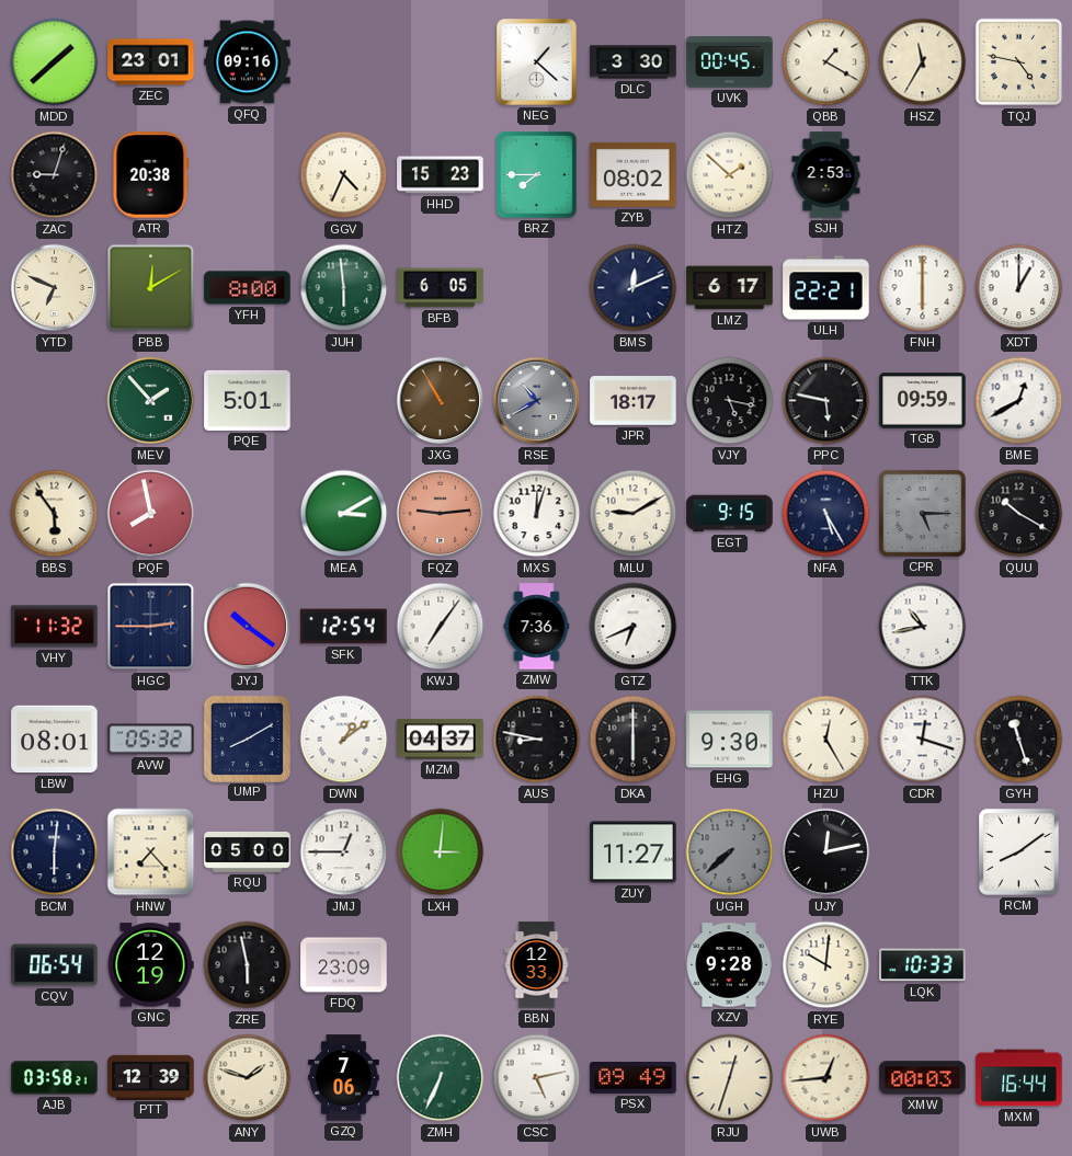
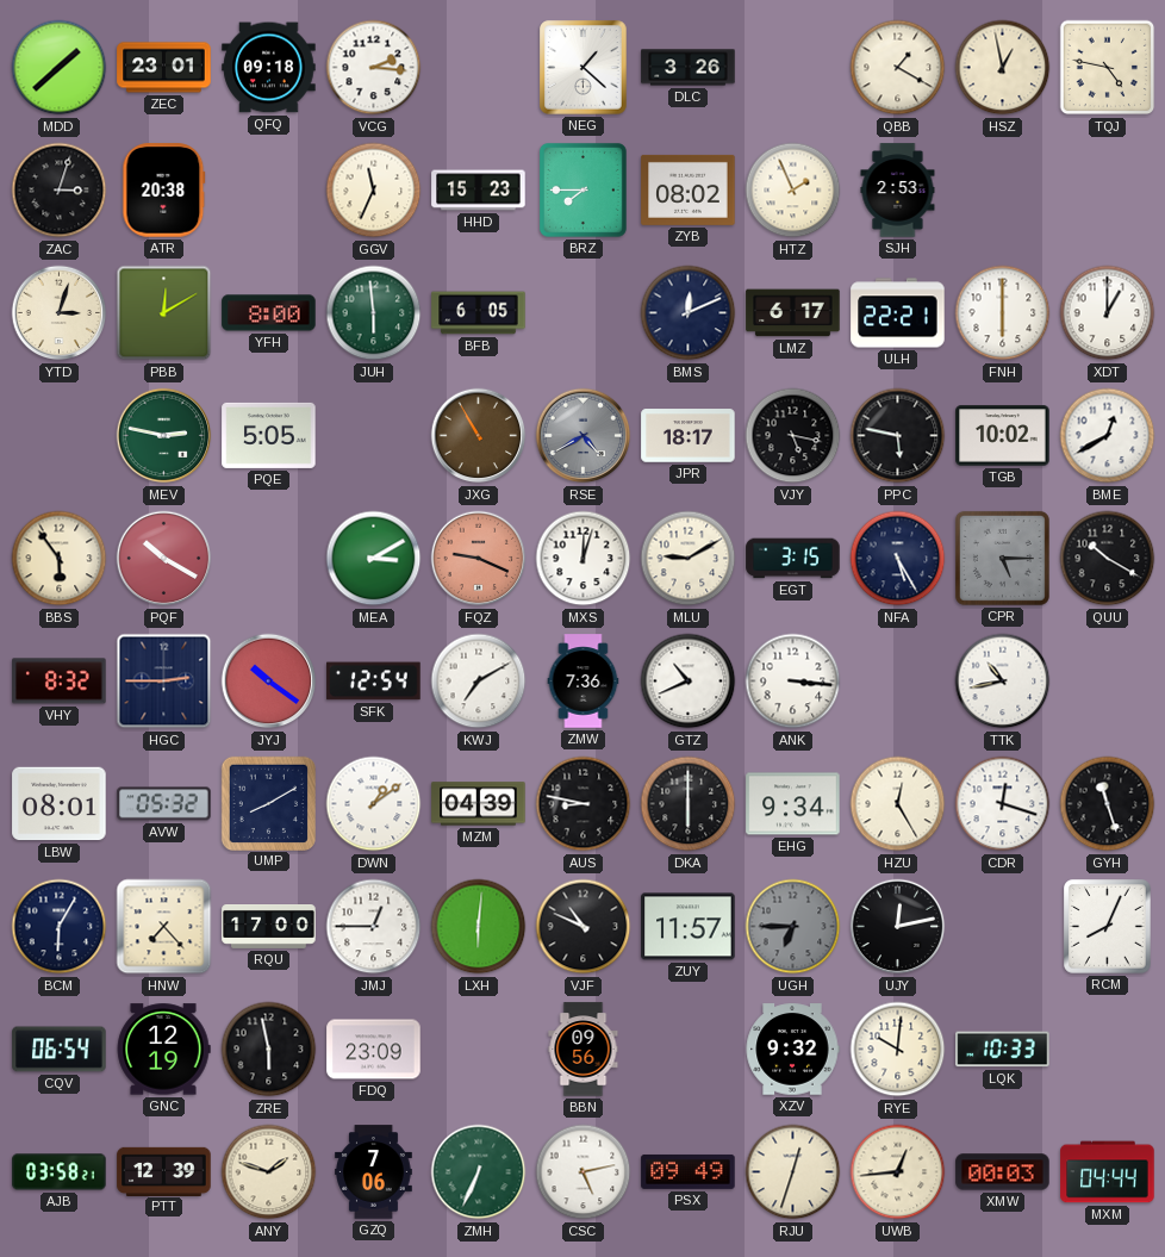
QFQ: 09:16 -> 09:18
VCG: none -> 2:16
DLC: 3:30 -> 3:26
UVK: 00:45 -> none
HSZ: 11:35 -> 12:58
ZAC: 9:03 -> 3:03
GGV: 4:34 -> 11:34
HTZ: 1:52 -> 1:56
YTD: 6:49 -> 3:03
MEV: 1:53 -> 2:47
PQE: 5:01 -> 5:05
RSE: 10:40 -> 4:40
TGB: 09:59 -> 10:02
PQF: 7:58 -> 10:20
FQZ: 9:14 -> 9:19
EGT: 9:15 -> 3:15
VHY: 11:32 -> 8:32
KWJ: 7:06 -> 7:10
GTZ: 6:41 -> 10:41
ANK: none -> 3:16
MZM: 04:37 -> 04:39
EHG: 9:30 -> 9:34
BCM: 6:01 -> 6:05
RQU: 05:00 -> 17:00
LXH: 3:01 -> 6:01
VJF: none -> 10:49
ZUY: 11:27 -> 11:57
UGH: 7:38 -> 6:45
RCM: 8:09 -> 8:04
BBN: 12:33 -> 09:56
XZV: 9:28 -> 9:32
MXM: 16:44 -> 04:44
